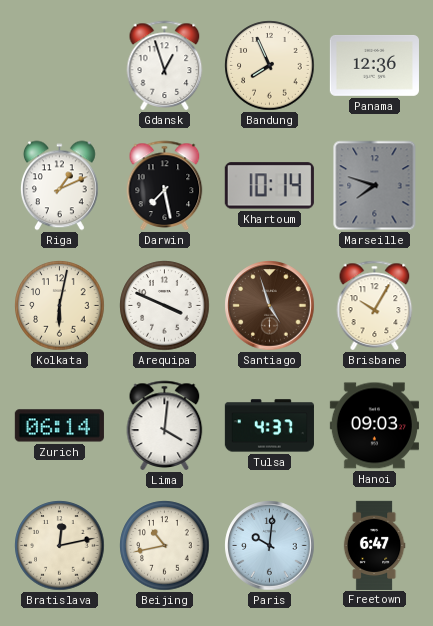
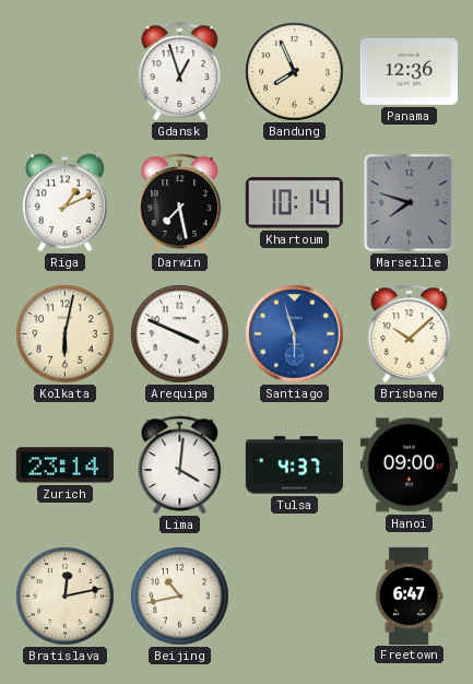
Santiago: 4:57 -> 5:57
Santiago dial: brown -> blue
Brisbane: 10:05 -> 10:08
Zurich: 06:14 -> 23:14
Hanoi: 09:03 -> 09:00
Paris: 10:01 -> none
